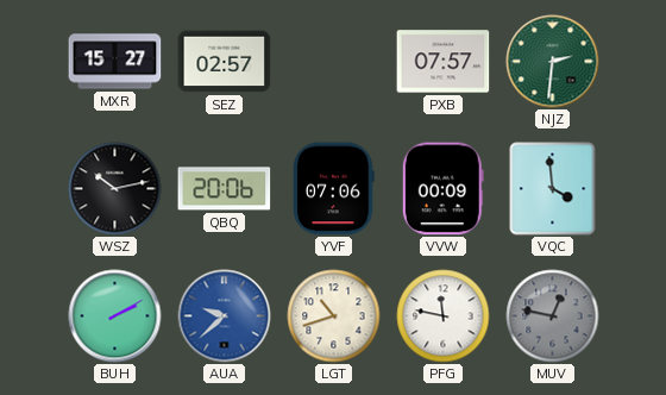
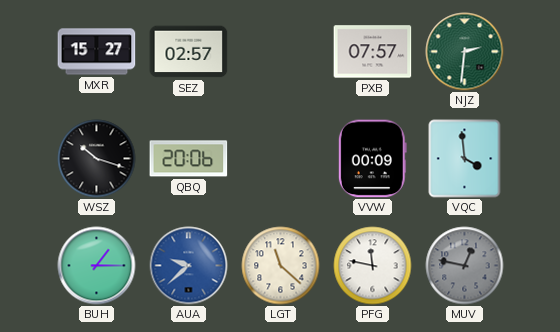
WSZ: 10:13 -> 10:18
YVF: 07:06 -> none
BUH: 2:10 -> 1:15
LGT: 10:42 -> 11:22
